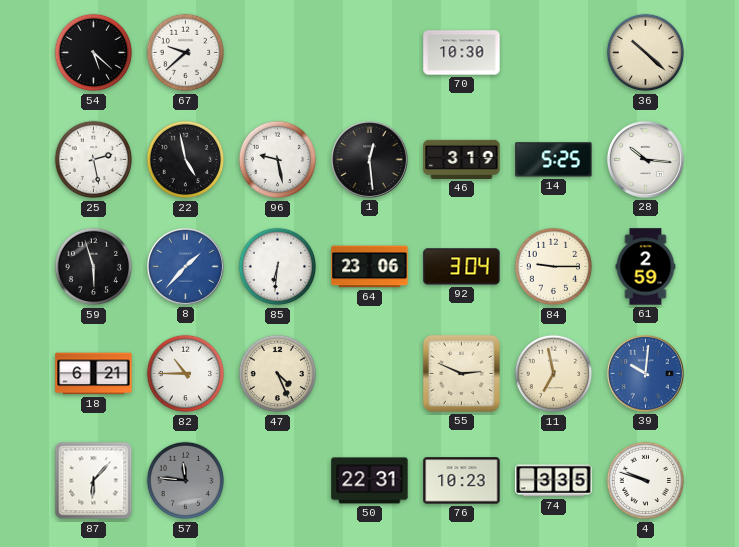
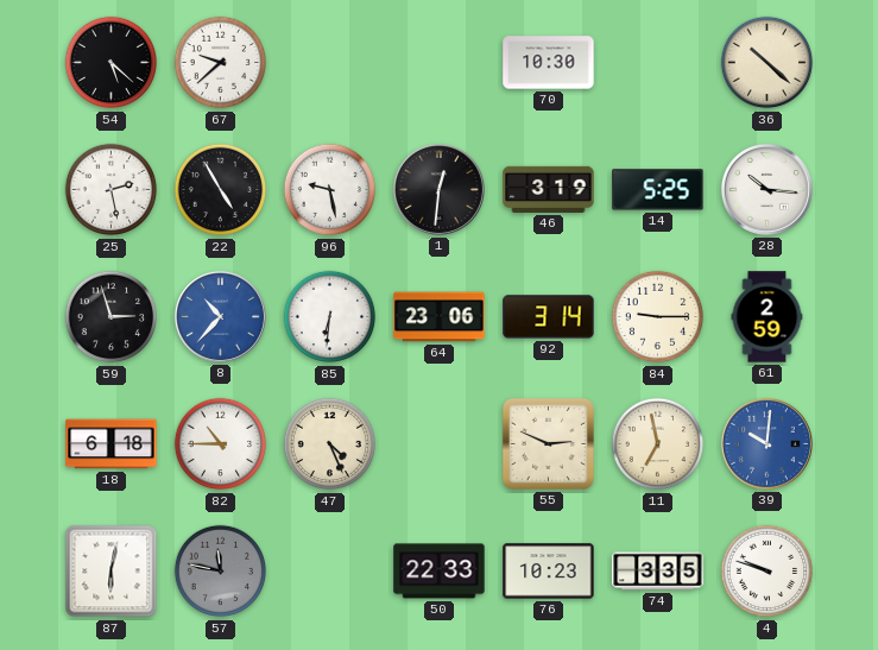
22: 4:58 -> 4:55
1: 12:29 -> 12:31
59: 5:57 -> 2:57
8: 1:37 -> 10:37
92: 3:04 -> 3:14
18: 6:21 -> 6:18
87: 6:07 -> 6:02
57: 11:46 -> 11:47
50: 22:31 -> 22:33
